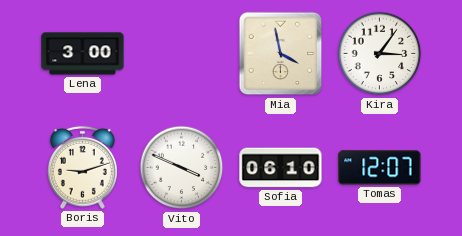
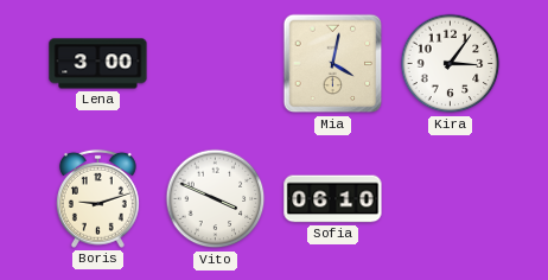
Mia: 3:58 -> 4:02
Tomas: 12:07 -> none
